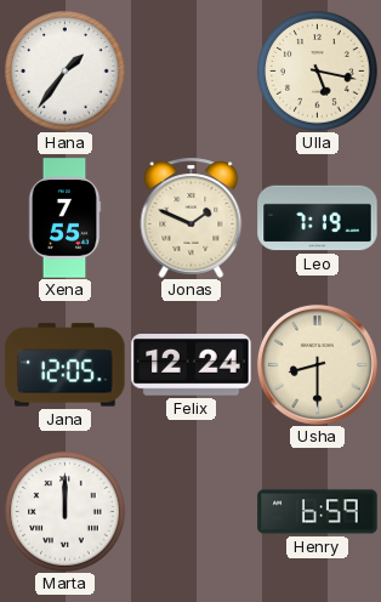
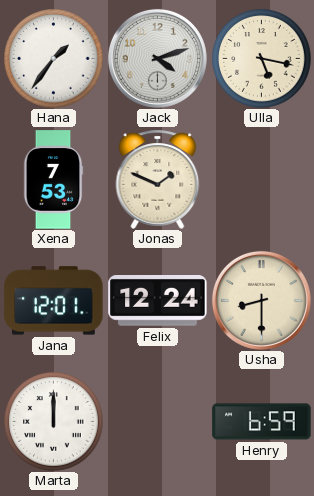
Jack: none -> 4:12
Xena: 7:55 -> 7:53
Leo: 7:19 -> none
Jana: 12:05 -> 12:01
